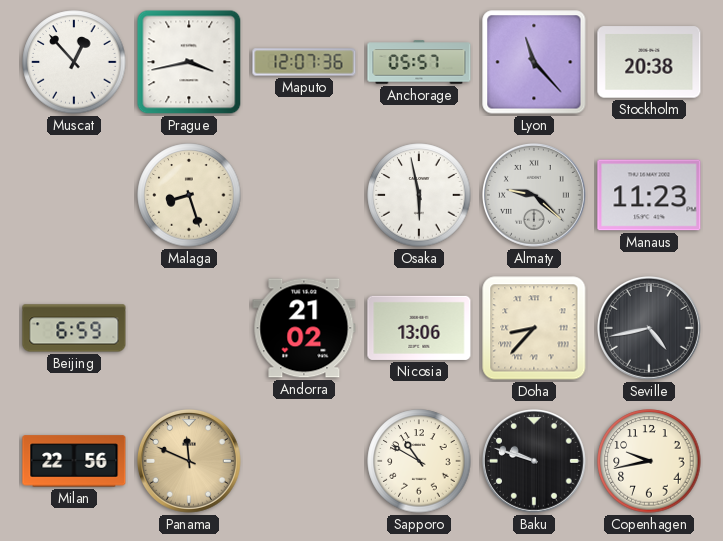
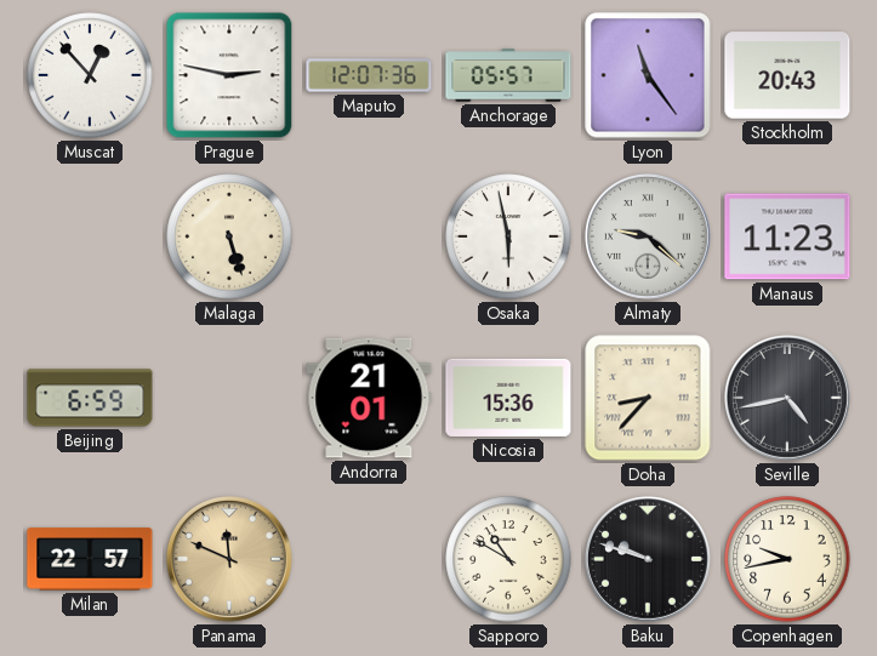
Prague: 3:43 -> 2:47
Lyon: 11:23 -> 11:24
Stockholm: 20:38 -> 20:43
Malaga: 8:27 -> 5:27
Andorra: 21:02 -> 21:01
Nicosia: 13:06 -> 15:36
Milan: 22:56 -> 22:57
